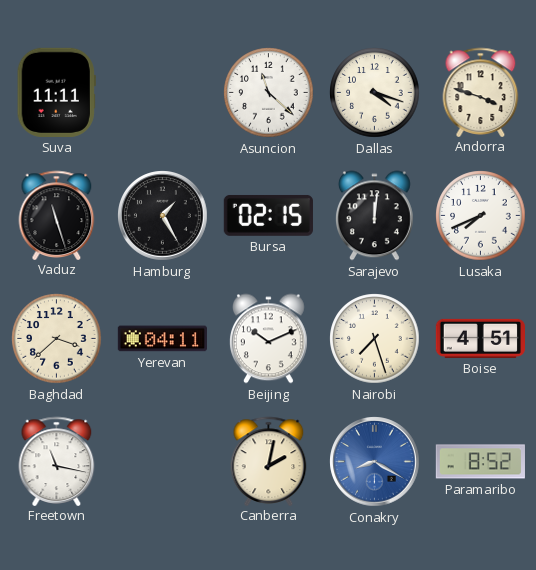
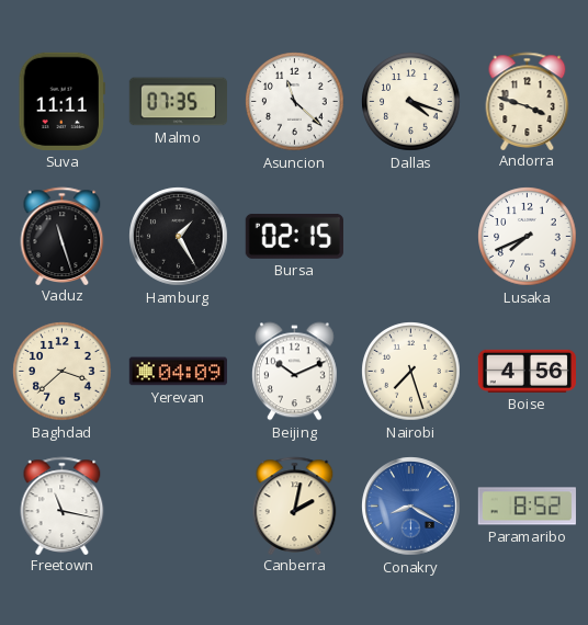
Malmo: none -> 07:35
Sarajevo: 12:01 -> none
Yerevan: 04:11 -> 04:09
Boise: 4:51 -> 4:56
